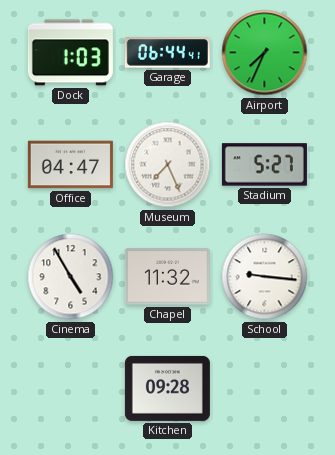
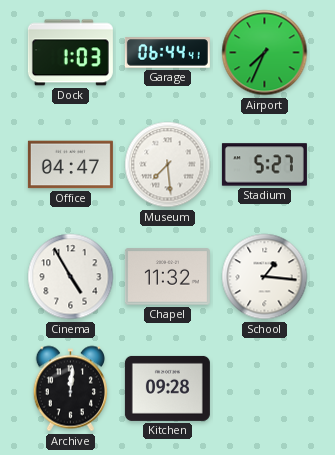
Museum: 7:26 -> 7:29
School: 9:16 -> 1:16
Archive: none -> 12:01
